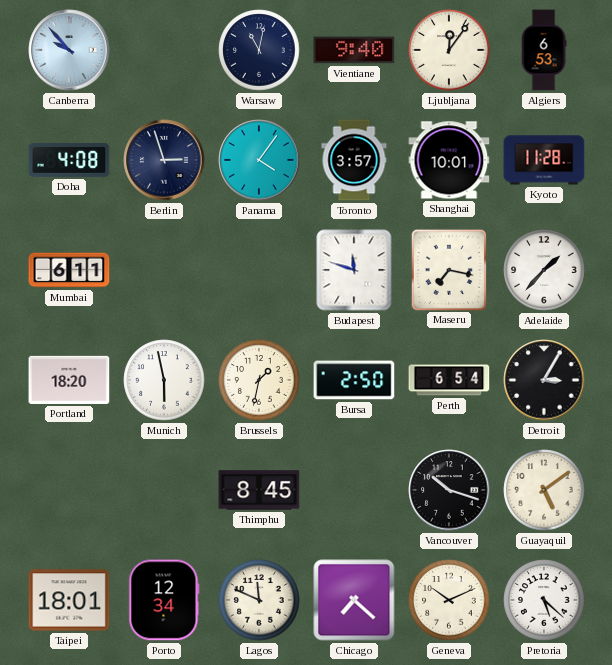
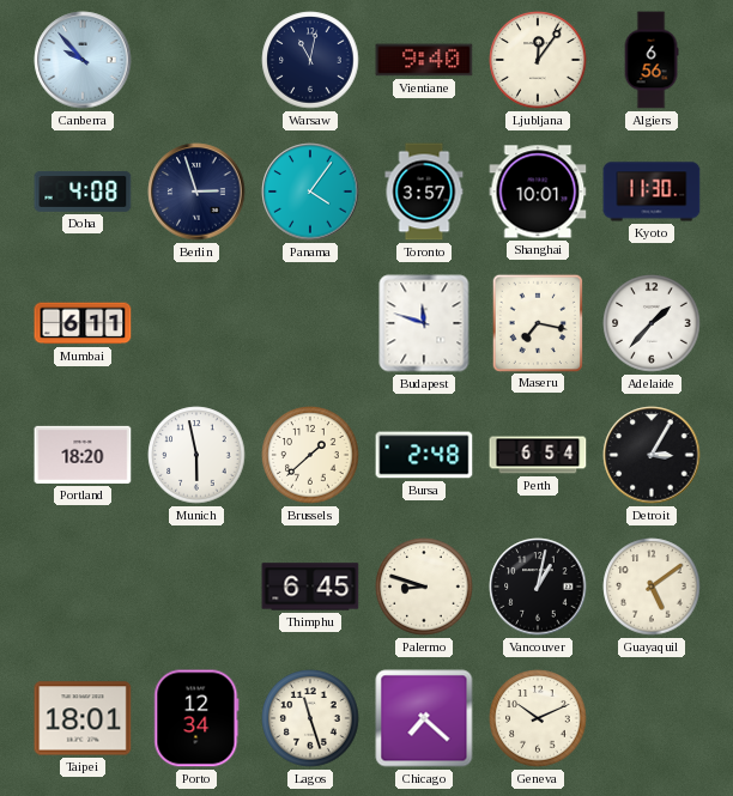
Algiers: 6:53 -> 6:56
Kyoto: 11:28 -> 11:30
Brussels: 1:32 -> 1:38
Bursa: 2:50 -> 2:48
Thimphu: 8:45 -> 6:45
Palermo: none -> 8:48
Vancouver: 10:18 -> 1:02
Lagos: 11:49 -> 11:27
Pretoria: 5:22 -> none
